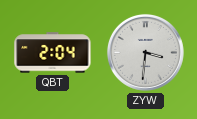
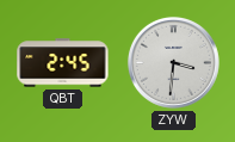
QBT: 2:04 -> 2:45
